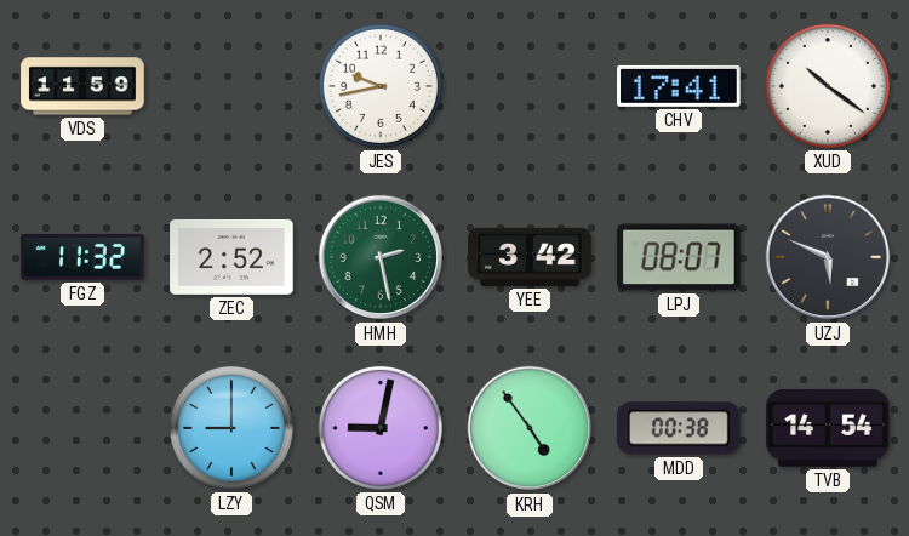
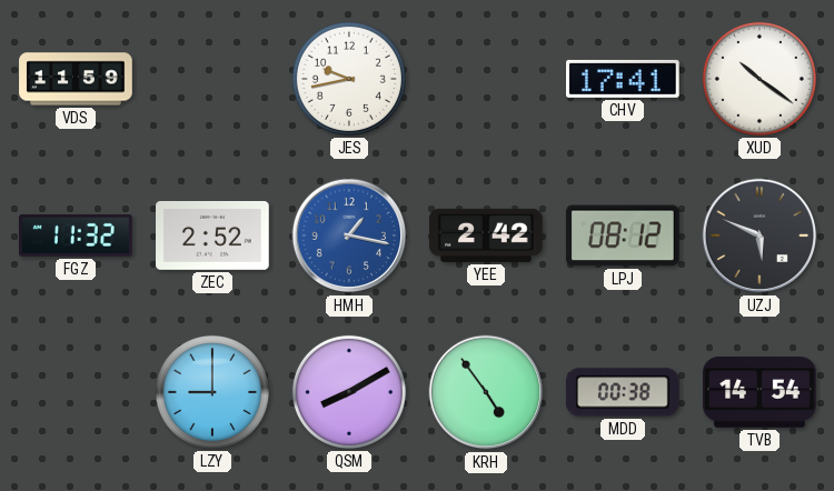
HMH: 2:28 -> 1:17
HMH dial: green -> blue
YEE: 3:42 -> 2:42
LPJ: 08:07 -> 08:12
QSM: 9:02 -> 8:10
